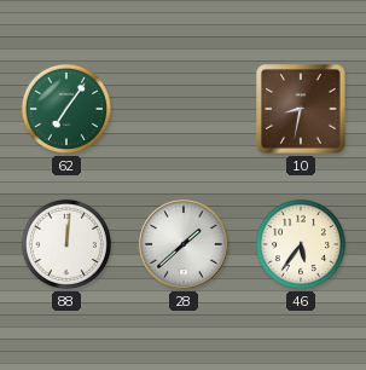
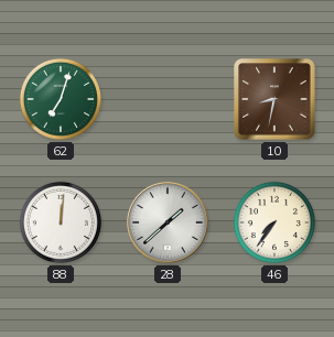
62: 7:06 -> 7:03
46: 5:36 -> 7:36
